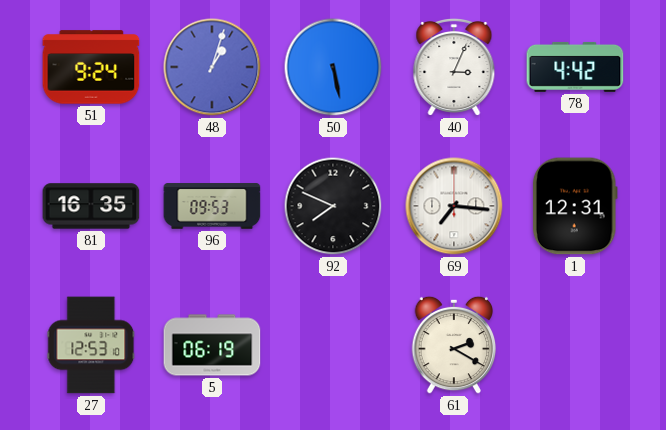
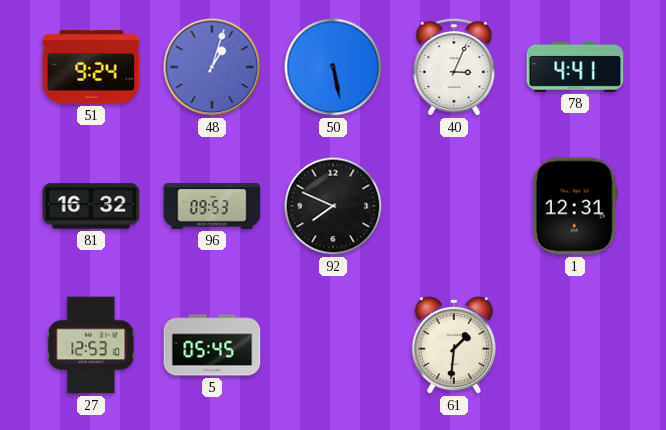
78: 4:42 -> 4:41
81: 16:35 -> 16:32
69: 7:16 -> none
5: 06:19 -> 05:45
61: 2:20 -> 1:31
